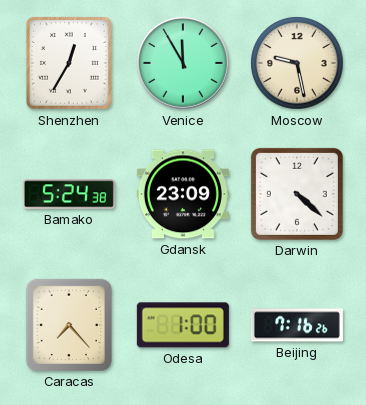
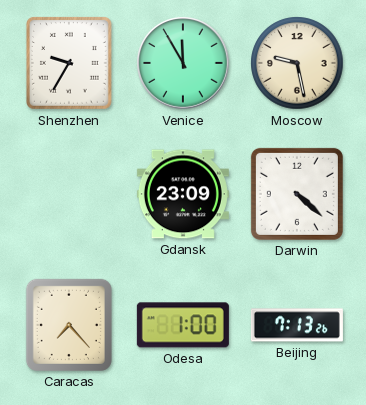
Shenzhen: 12:35 -> 9:35
Bamako: 5:24 -> none
Beijing: 7:16 -> 7:13
